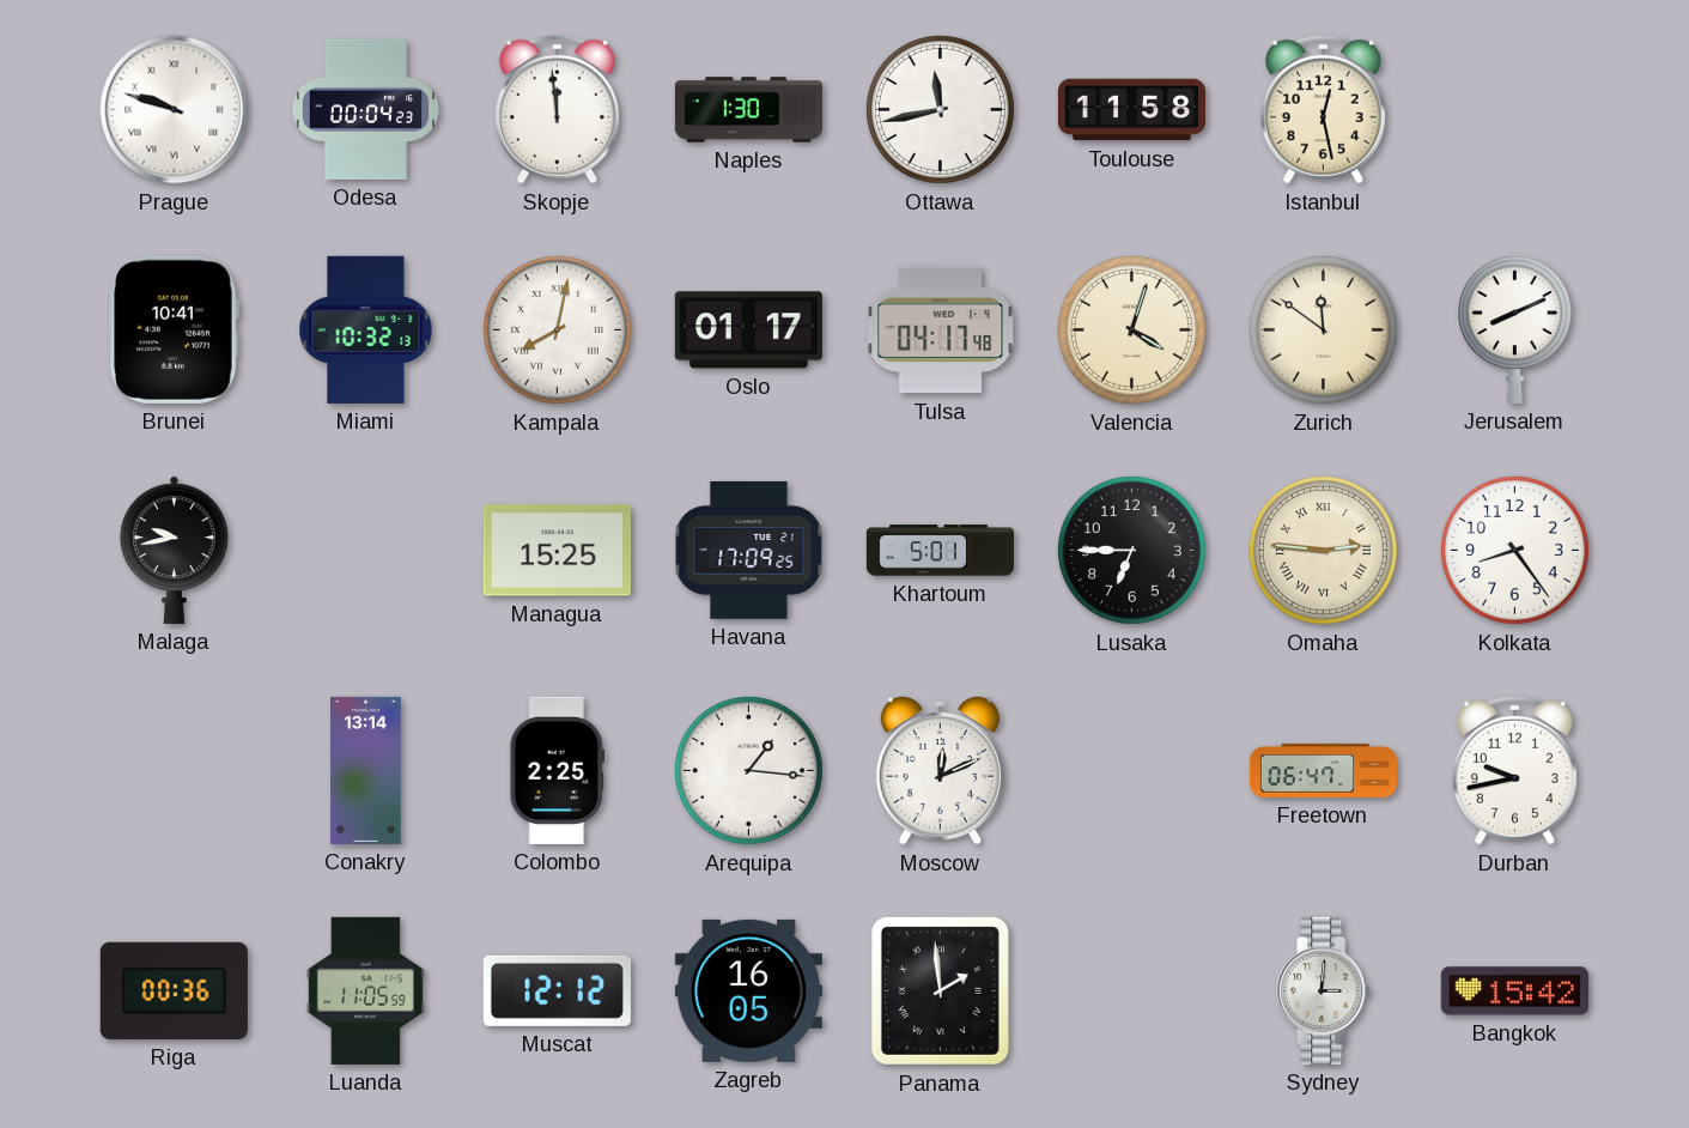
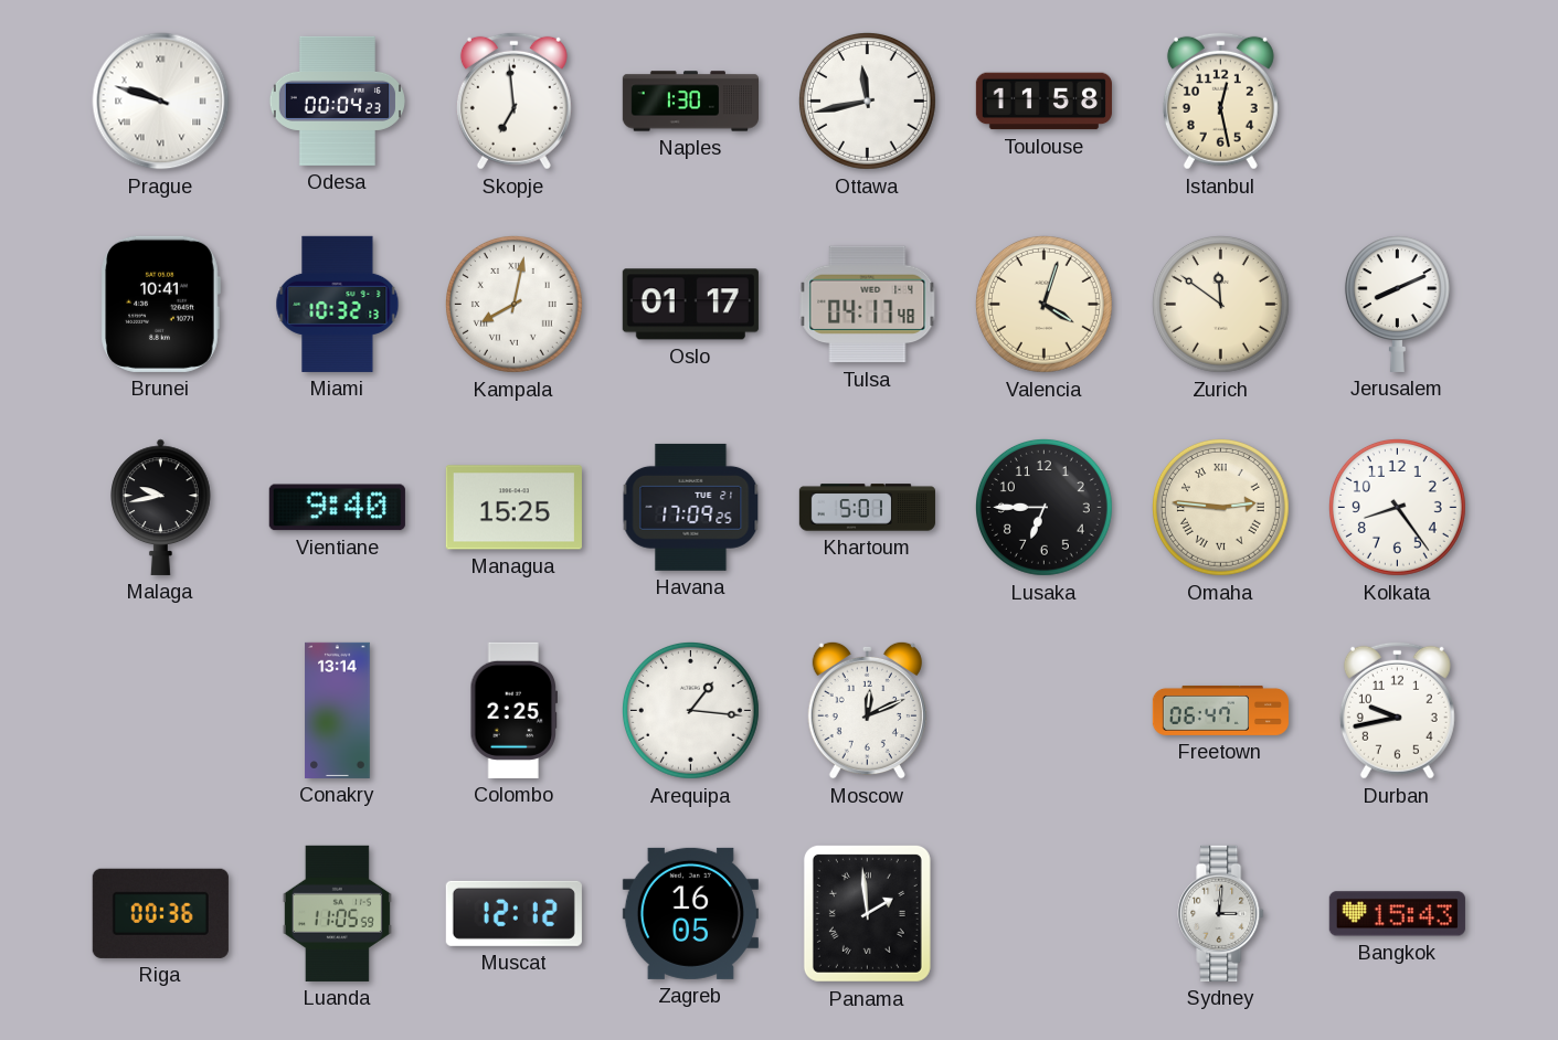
Skopje: 11:59 -> 6:59
Vientiane: none -> 9:40
Bangkok: 15:42 -> 15:43
